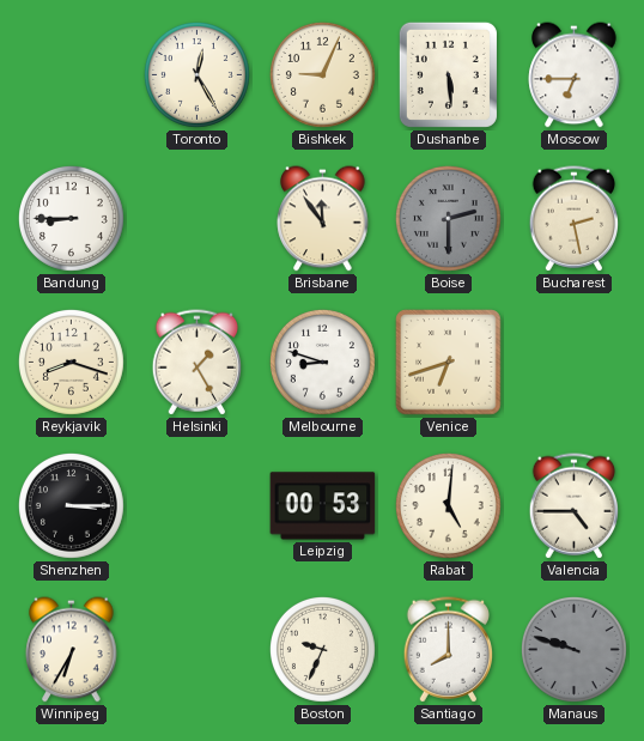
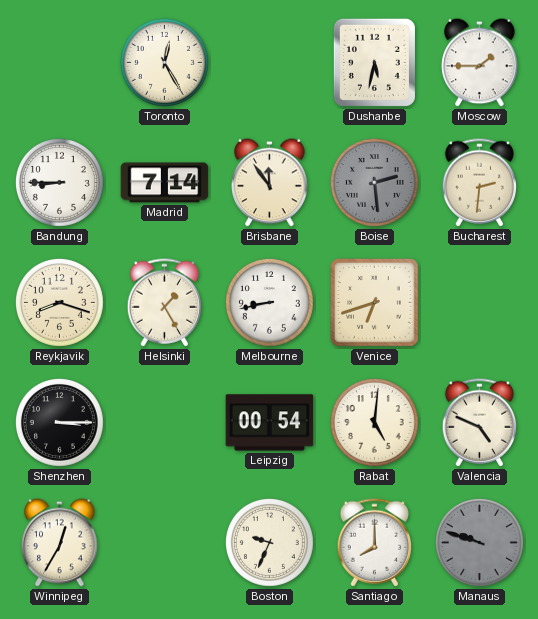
Bishkek: 9:04 -> none
Dushanbe: 5:29 -> 5:32
Moscow: 6:45 -> 1:45
Madrid: none -> 7:14
Boise: 2:30 -> 2:29
Bucharest: 2:28 -> 2:31
Melbourne: 8:48 -> 8:43
Leipzig: 00:53 -> 00:54
Valencia: 4:45 -> 4:49
Winnipeg: 6:35 -> 12:35
